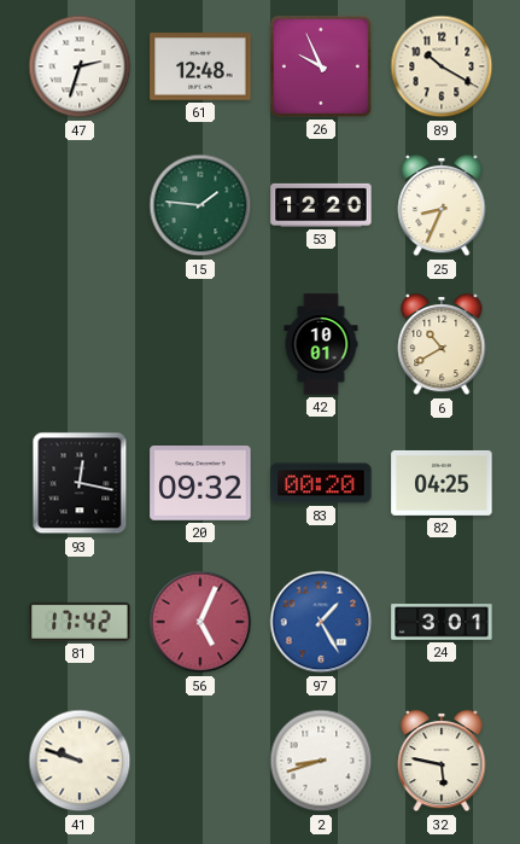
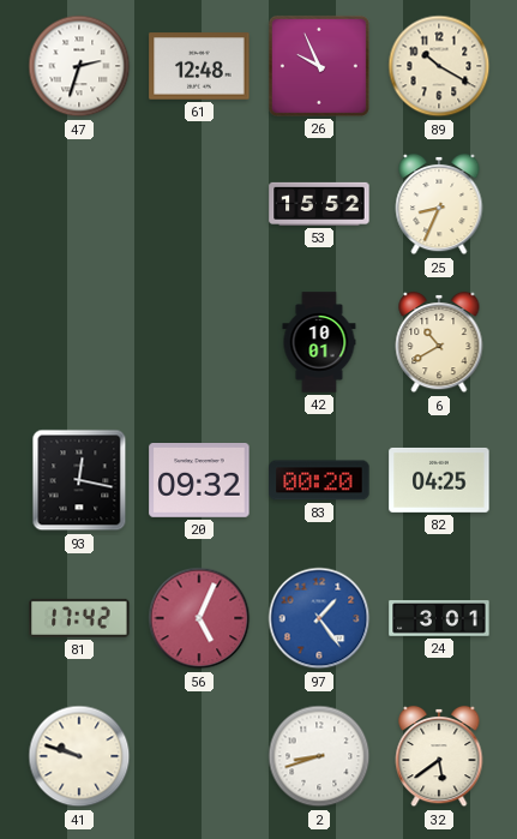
15: 1:46 -> none
53: 12:20 -> 15:52
97: 1:25 -> 1:24
32: 5:47 -> 5:39
